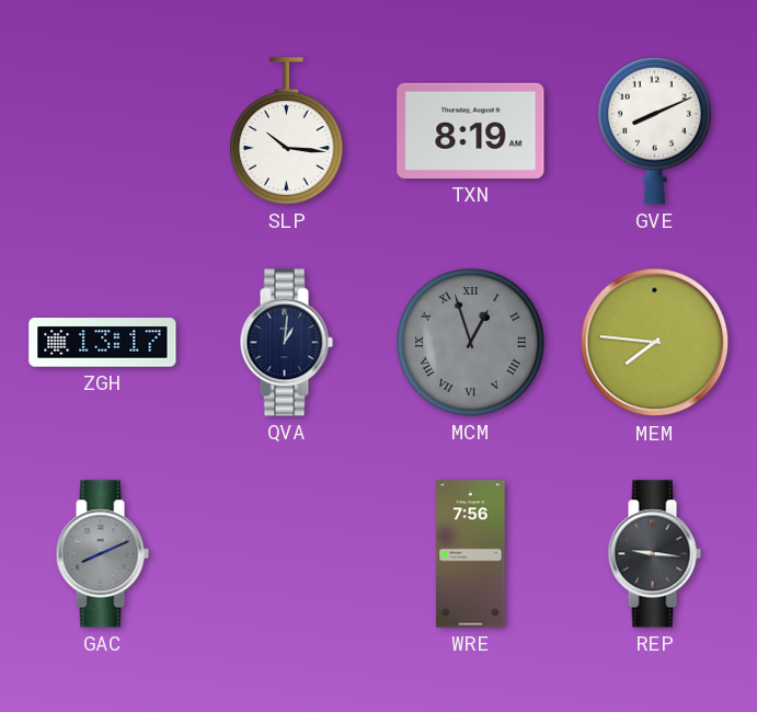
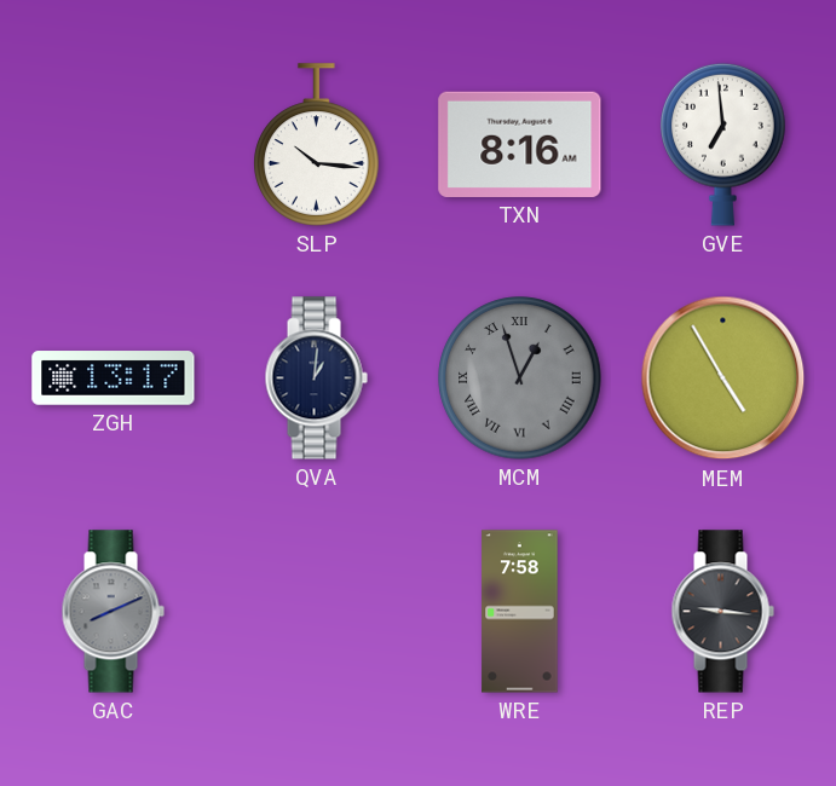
TXN: 8:19 -> 8:16
GVE: 8:11 -> 6:59
MEM: 7:46 -> 4:55
WRE: 7:56 -> 7:58
